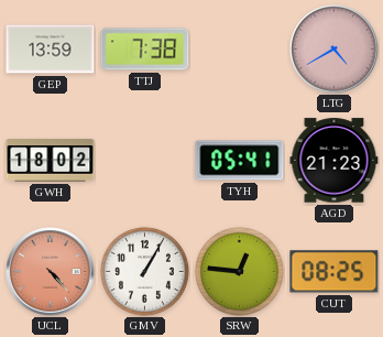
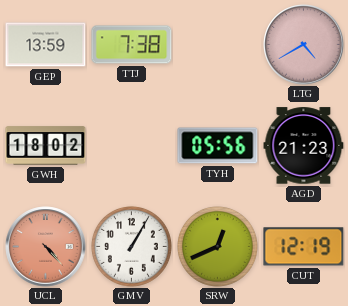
TYH: 05:41 -> 05:56
SRW: 12:46 -> 12:41
CUT: 08:25 -> 12:19
